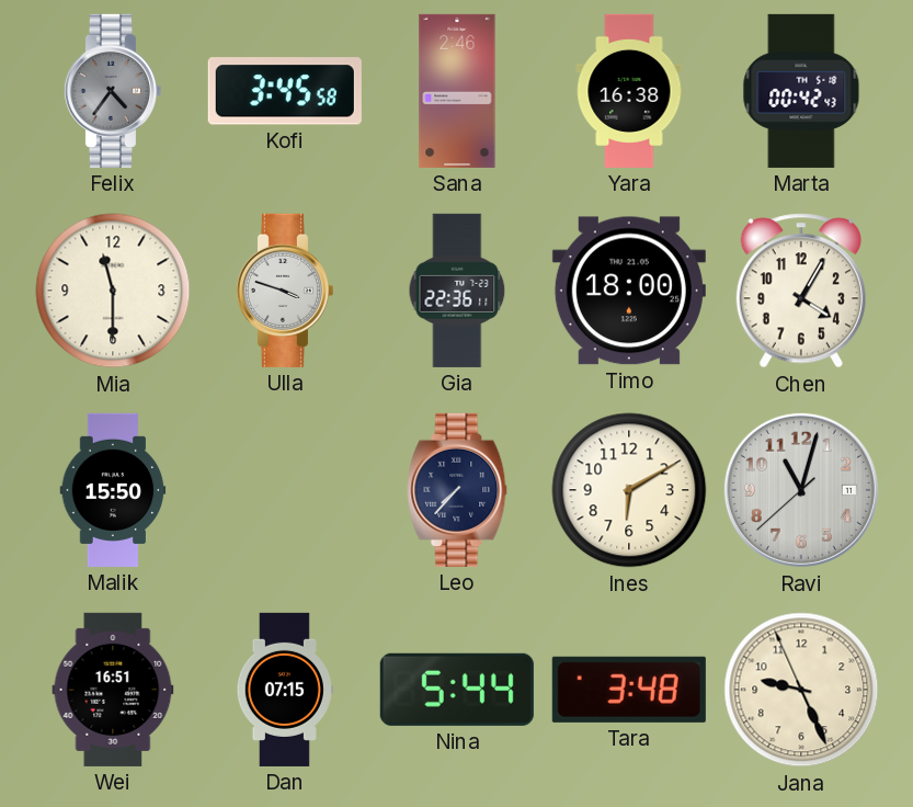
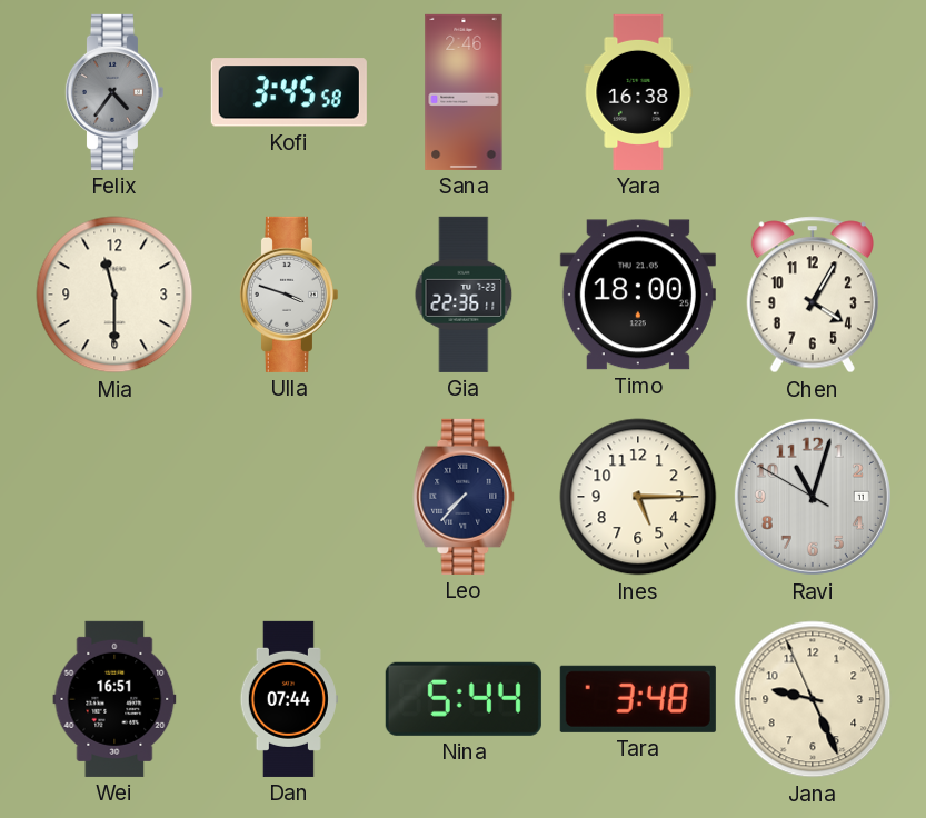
Marta: 00:42 -> none
Malik: 15:50 -> none
Ines: 6:10 -> 5:15
Ravi: 11:02:38 -> 11:02:50
Dan: 07:15 -> 07:44
